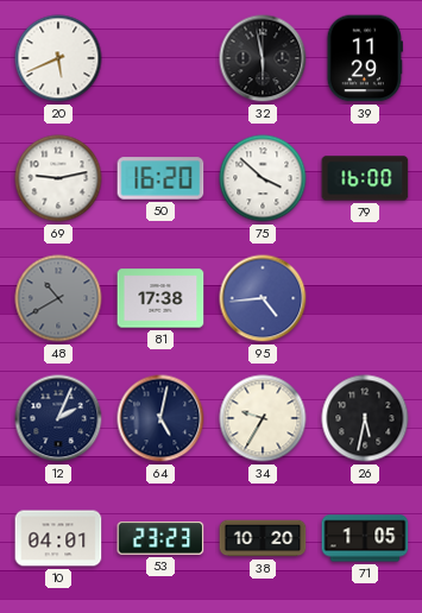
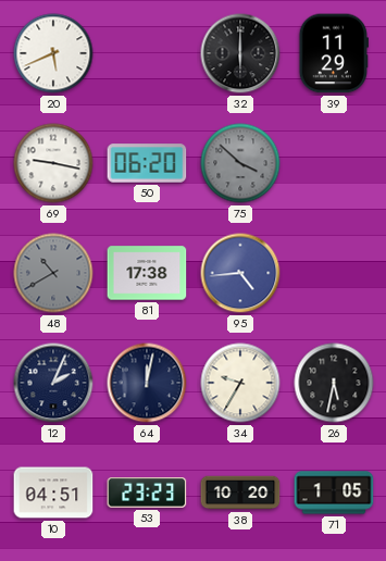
32: 5:58 -> 6:00
69: 9:13 -> 9:17
50: 16:20 -> 06:20
75 dial: white -> grey
79: 16:00 -> none
64: 5:02 -> 12:02
10: 04:01 -> 04:51
